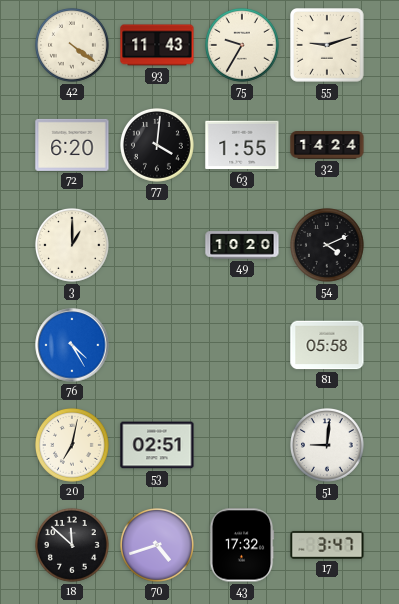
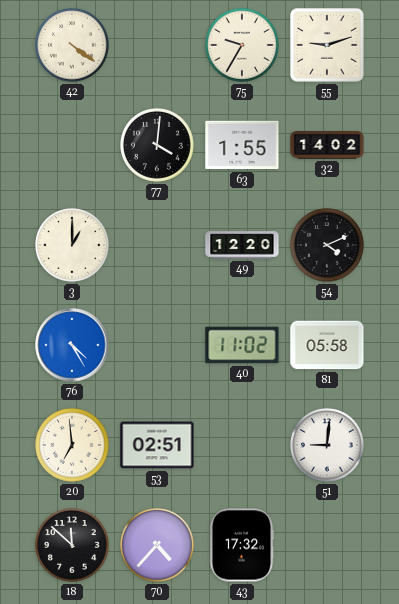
93: 11:43 -> none
72: 6:20 -> none
32: 14:24 -> 14:02
49: 10:20 -> 12:20
40: none -> 11:02
20: 7:02 -> 6:59
70: 4:42 -> 4:37
17: 3:47 -> none
